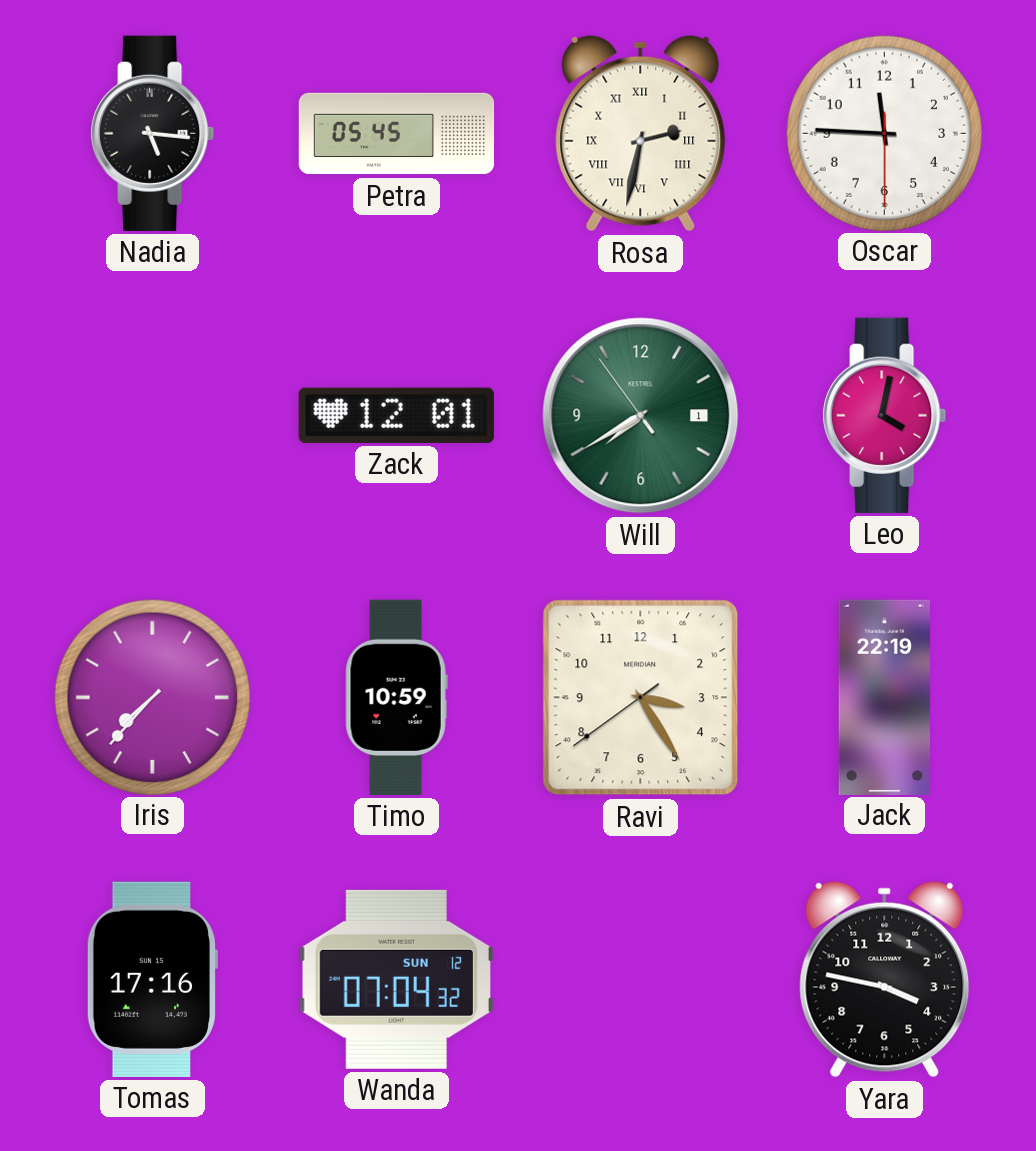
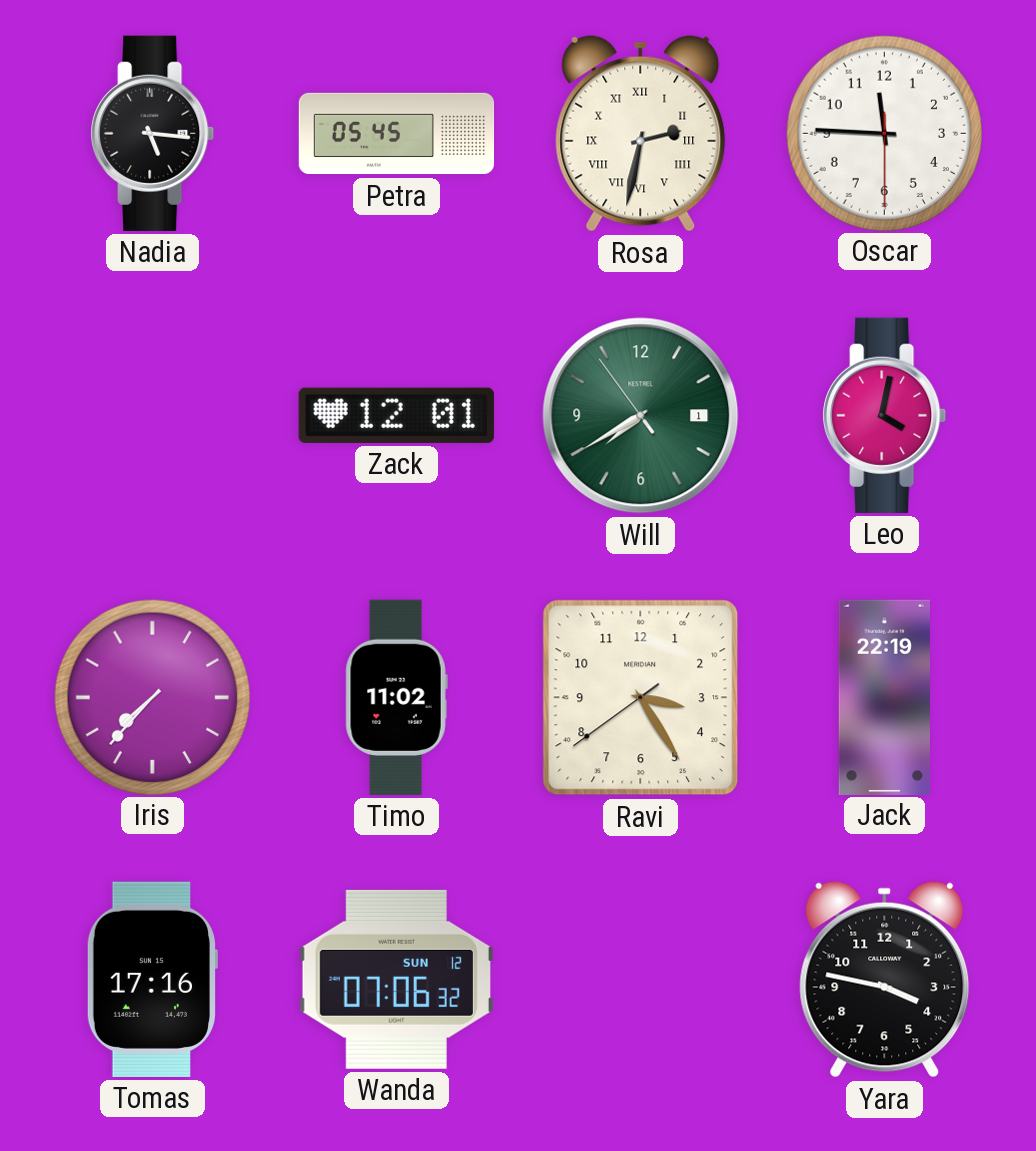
Timo: 10:59 -> 11:02
Wanda: 07:04 -> 07:06
